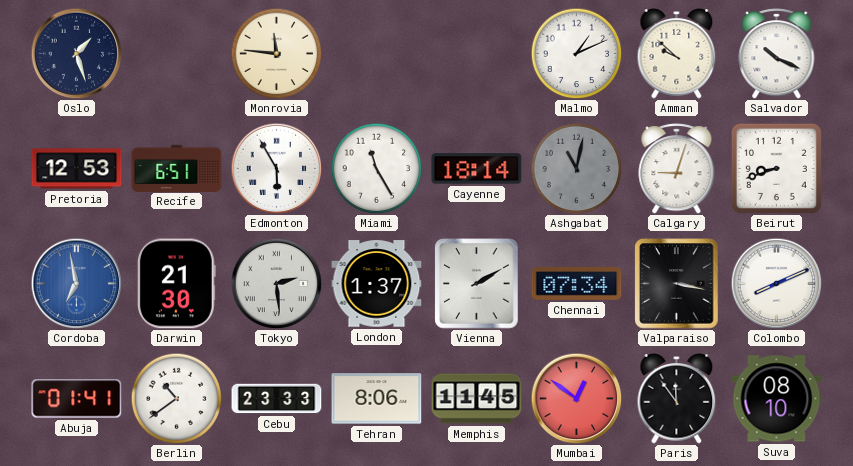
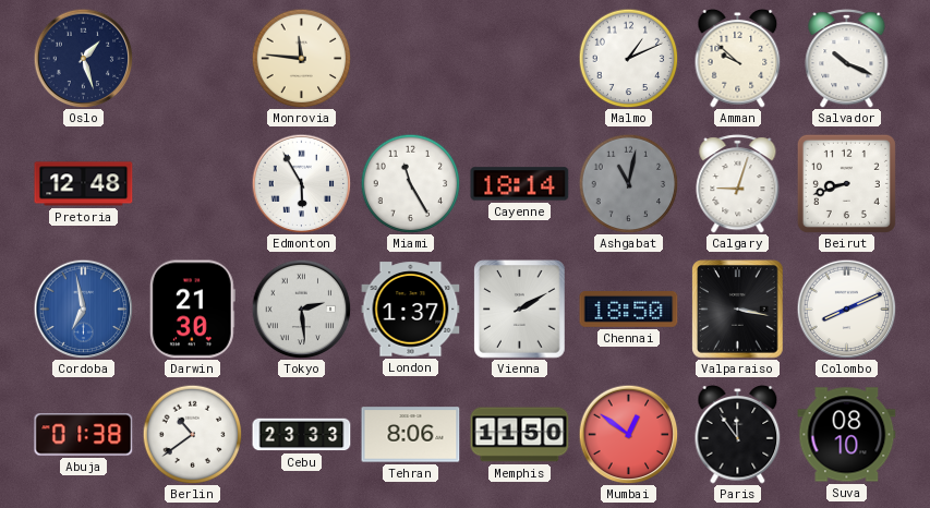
Pretoria: 12:53 -> 12:48
Recife: 6:51 -> none
Chennai: 07:34 -> 18:50
Abuja: 01:41 -> 01:38
Memphis: 11:45 -> 11:50
